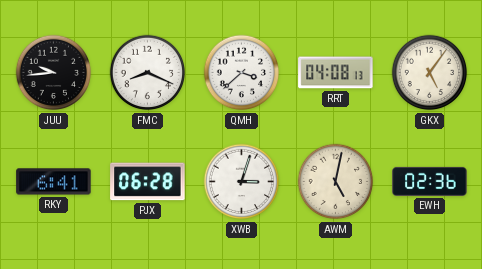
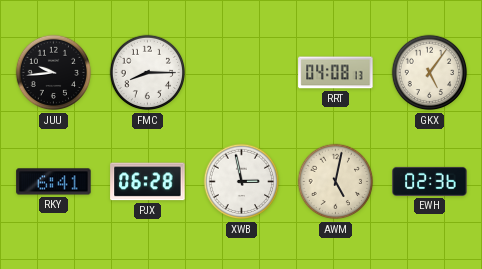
FMC: 8:19 -> 8:15
QMH: 3:38 -> none
XWB: 3:03 -> 2:58
